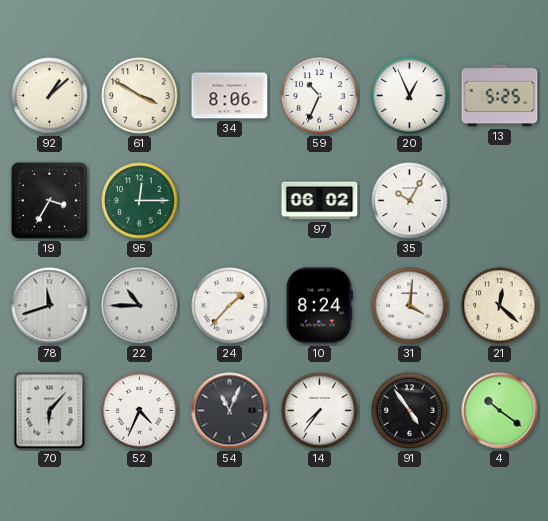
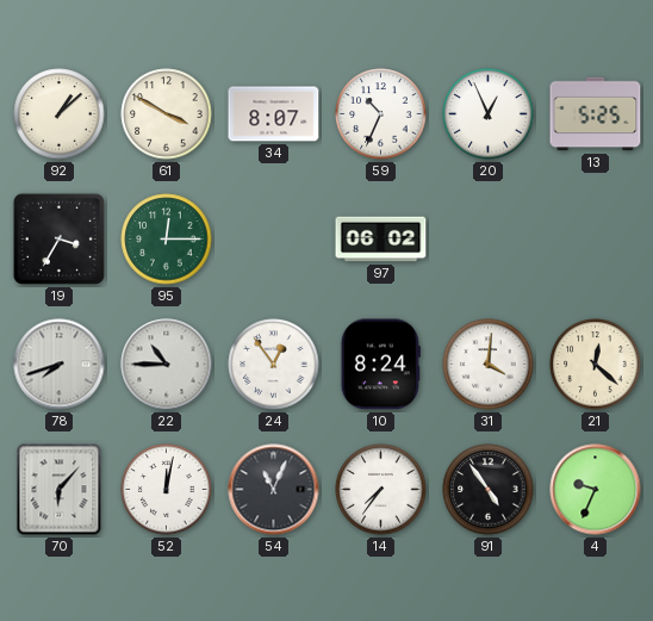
34: 8:06 -> 8:07
35: 10:05 -> none
78: 11:42 -> 7:42
24: 1:37 -> 12:54
52: 4:34 -> 12:02
4: 10:21 -> 9:34
